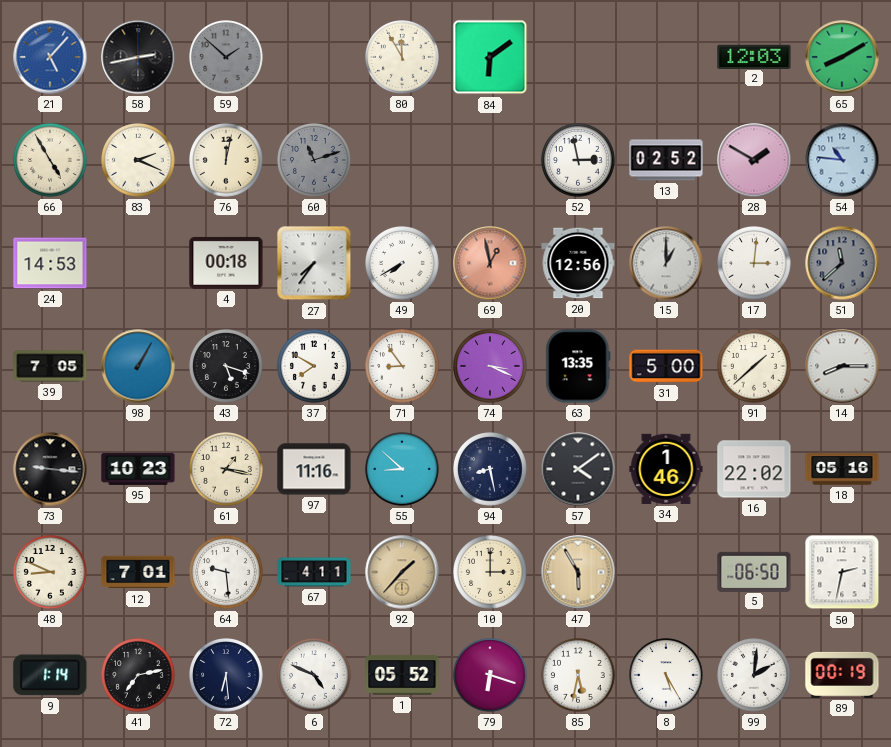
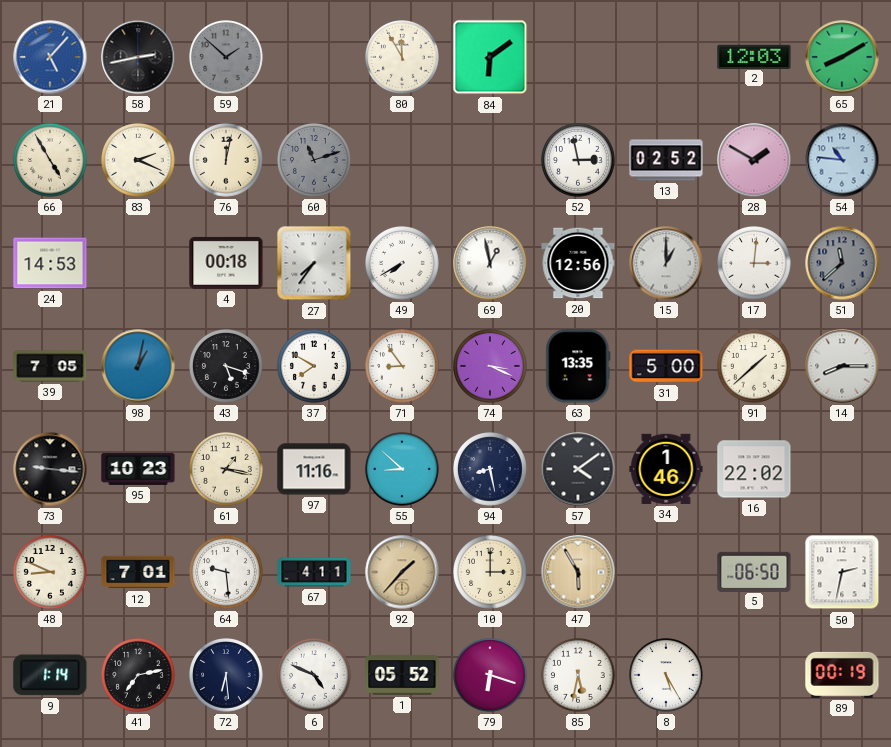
69 dial: salmon -> white
98: 1:05 -> 1:02
18: 05:16 -> none
99: 2:01 -> none
